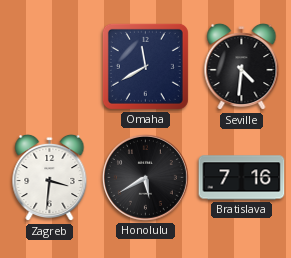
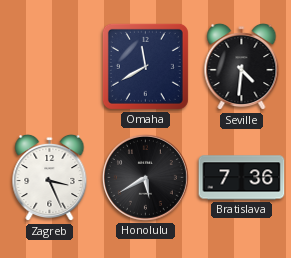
Zagreb: 3:31 -> 3:26
Bratislava: 7:16 -> 7:36
